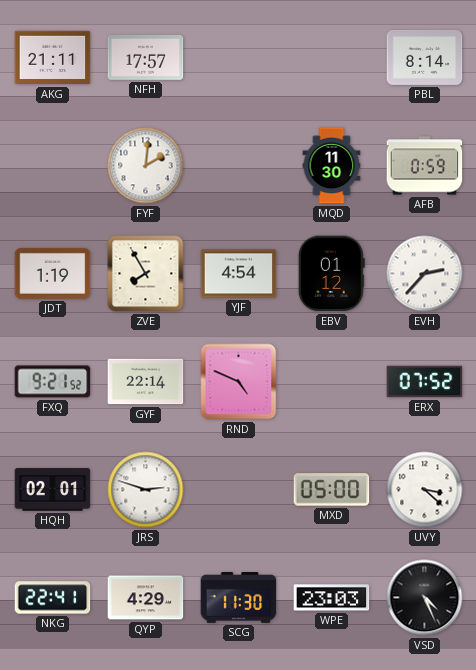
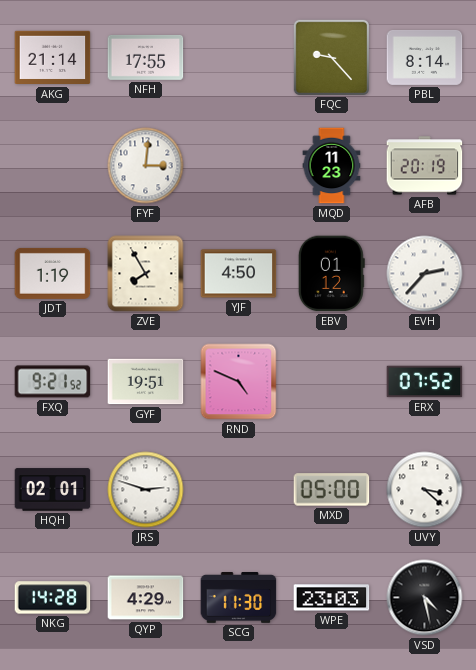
AKG: 21:11 -> 21:14
NFH: 17:57 -> 17:55
FQC: none -> 9:23
FYF: 2:01 -> 3:01
MQD: 11:30 -> 11:23
AFB: 0:59 -> 20:19
YJF: 4:54 -> 4:50
GYF: 22:14 -> 19:51
NKG: 22:41 -> 14:28
VSD: 4:26 -> 4:28
